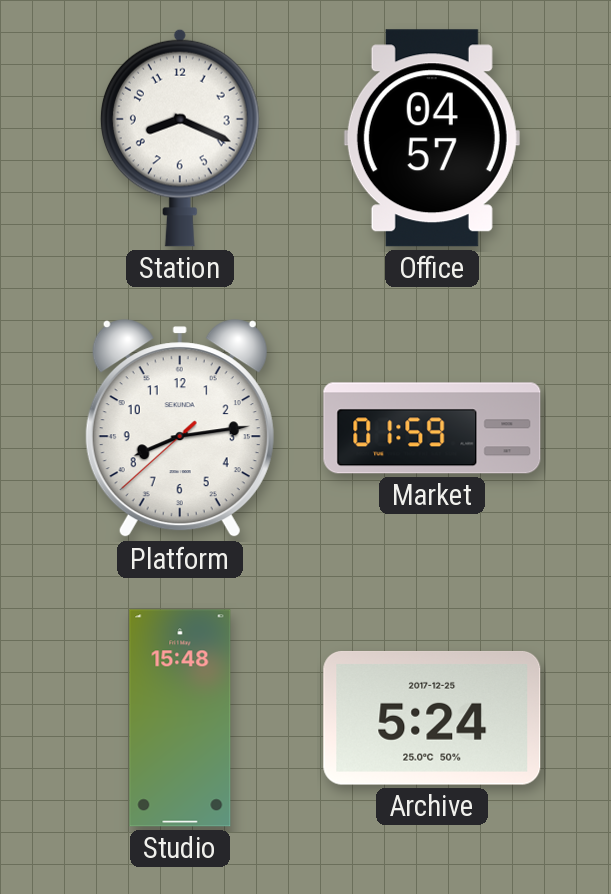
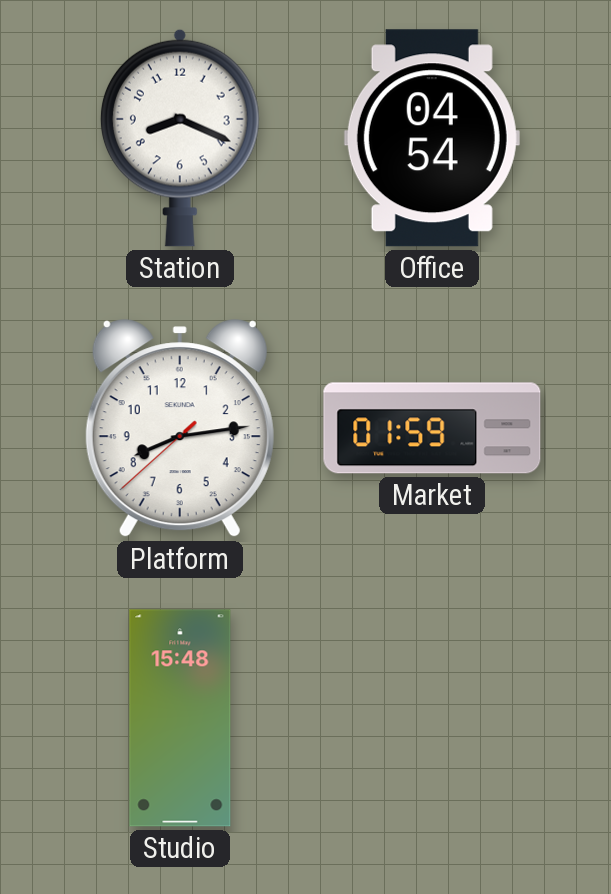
Office: 04:57 -> 04:54
Archive: 5:24 -> none
